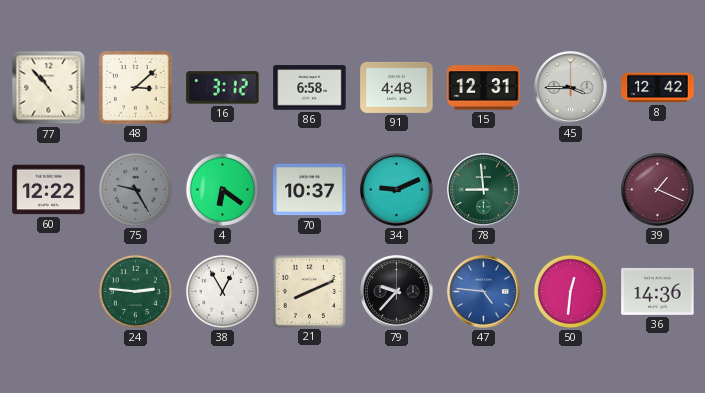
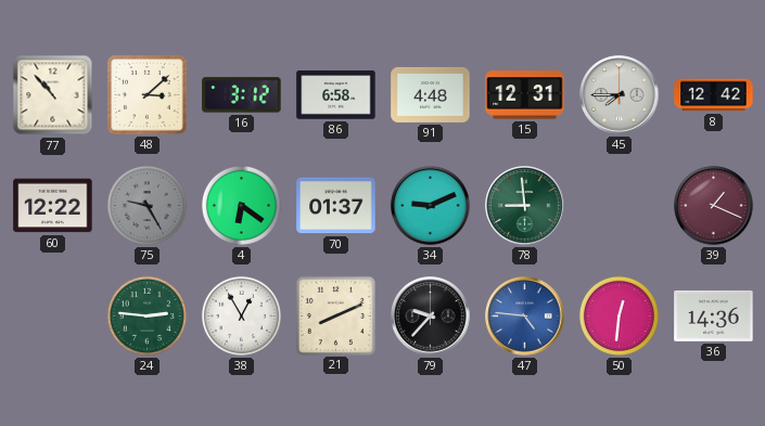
45: 3:45 -> 7:45
70: 10:37 -> 01:37
